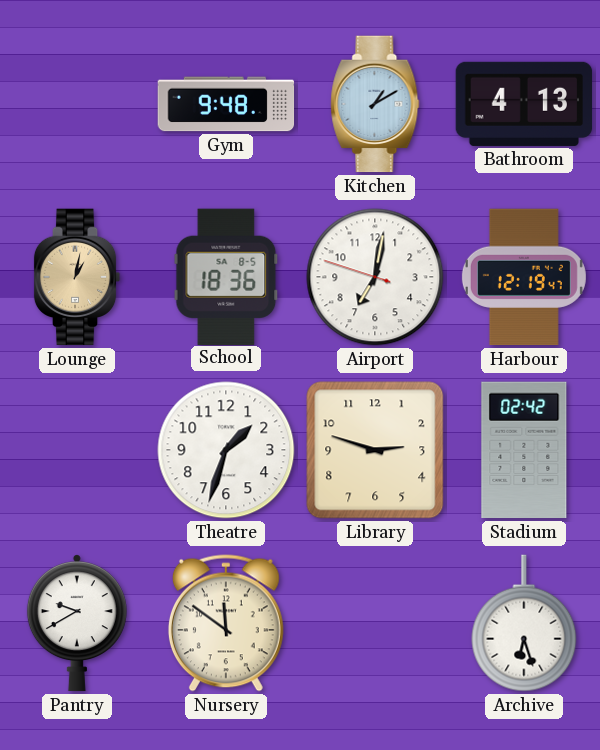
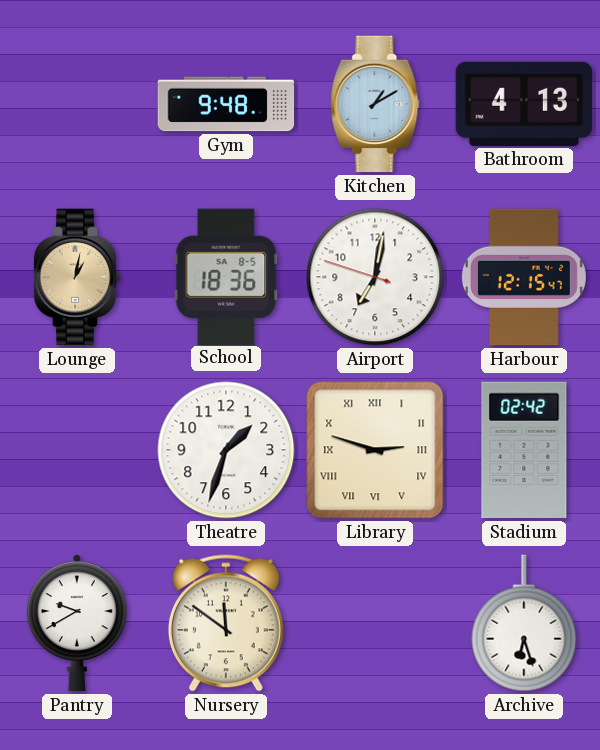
Harbour: 12:19 -> 12:15
Library numerals: Arabic -> Roman
